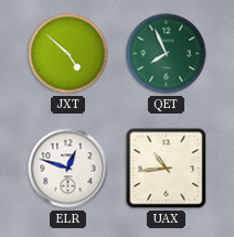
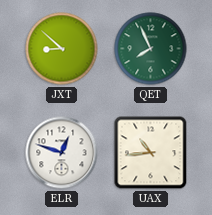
JXT: 4:52 -> 8:52
